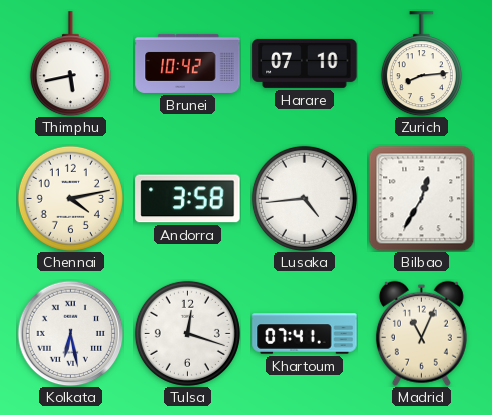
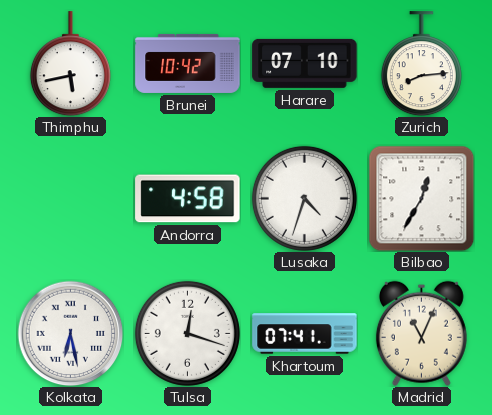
Chennai: 4:13 -> none
Andorra: 3:58 -> 4:58
Lusaka: 4:44 -> 4:33
